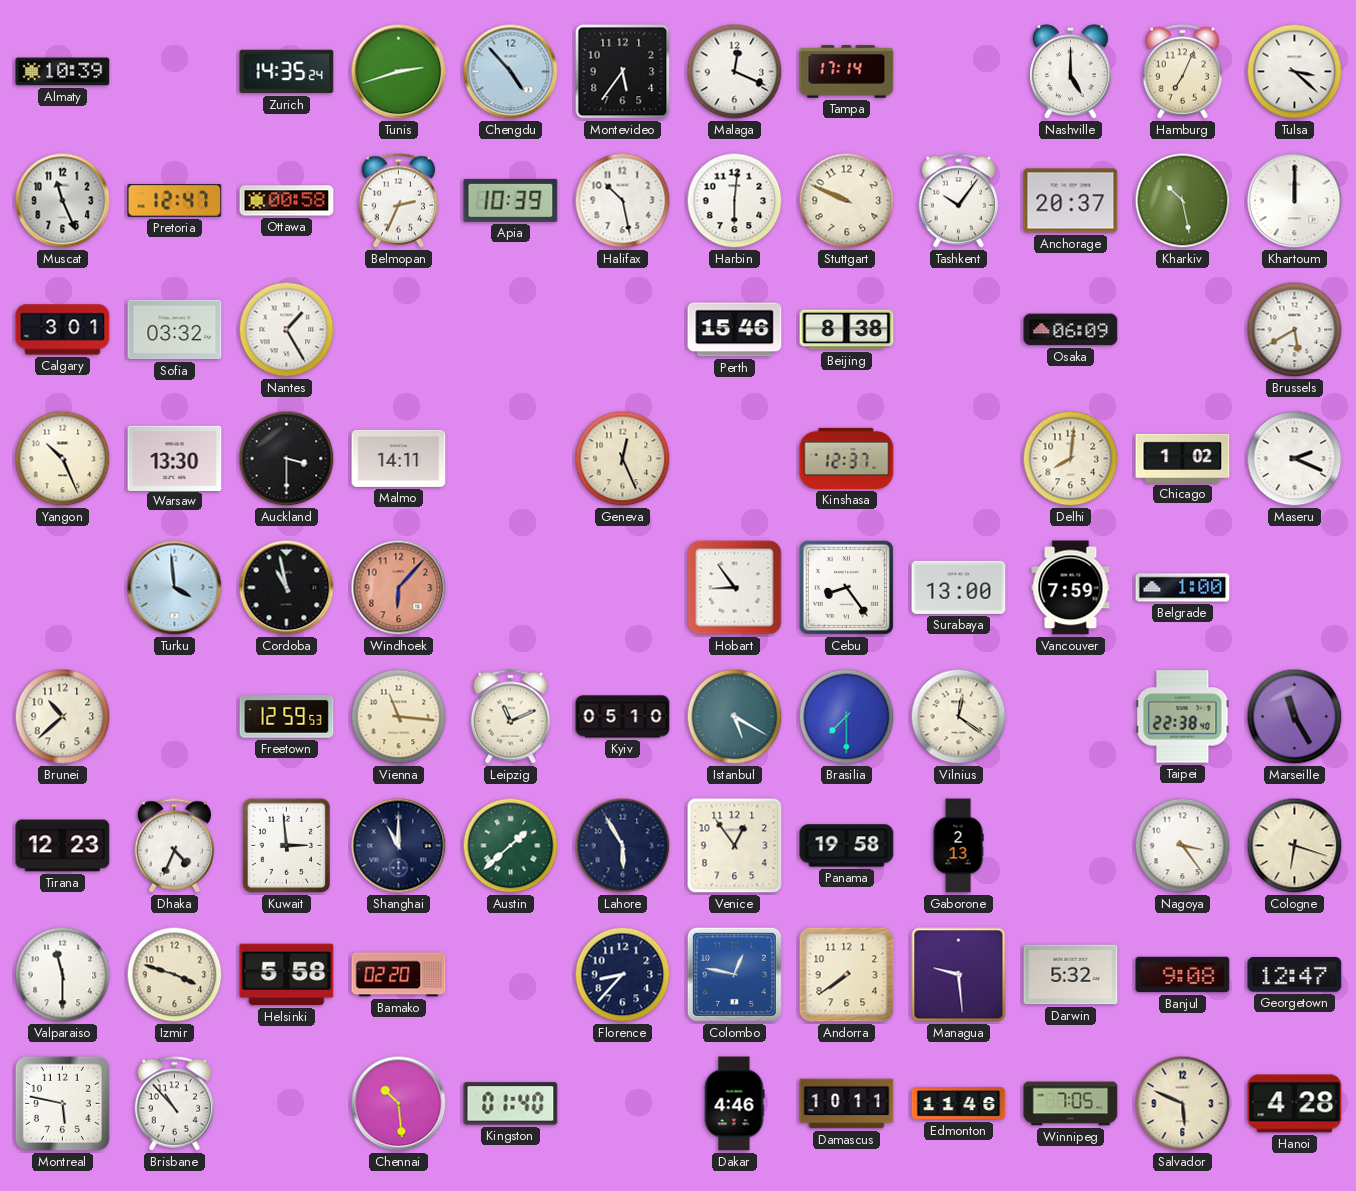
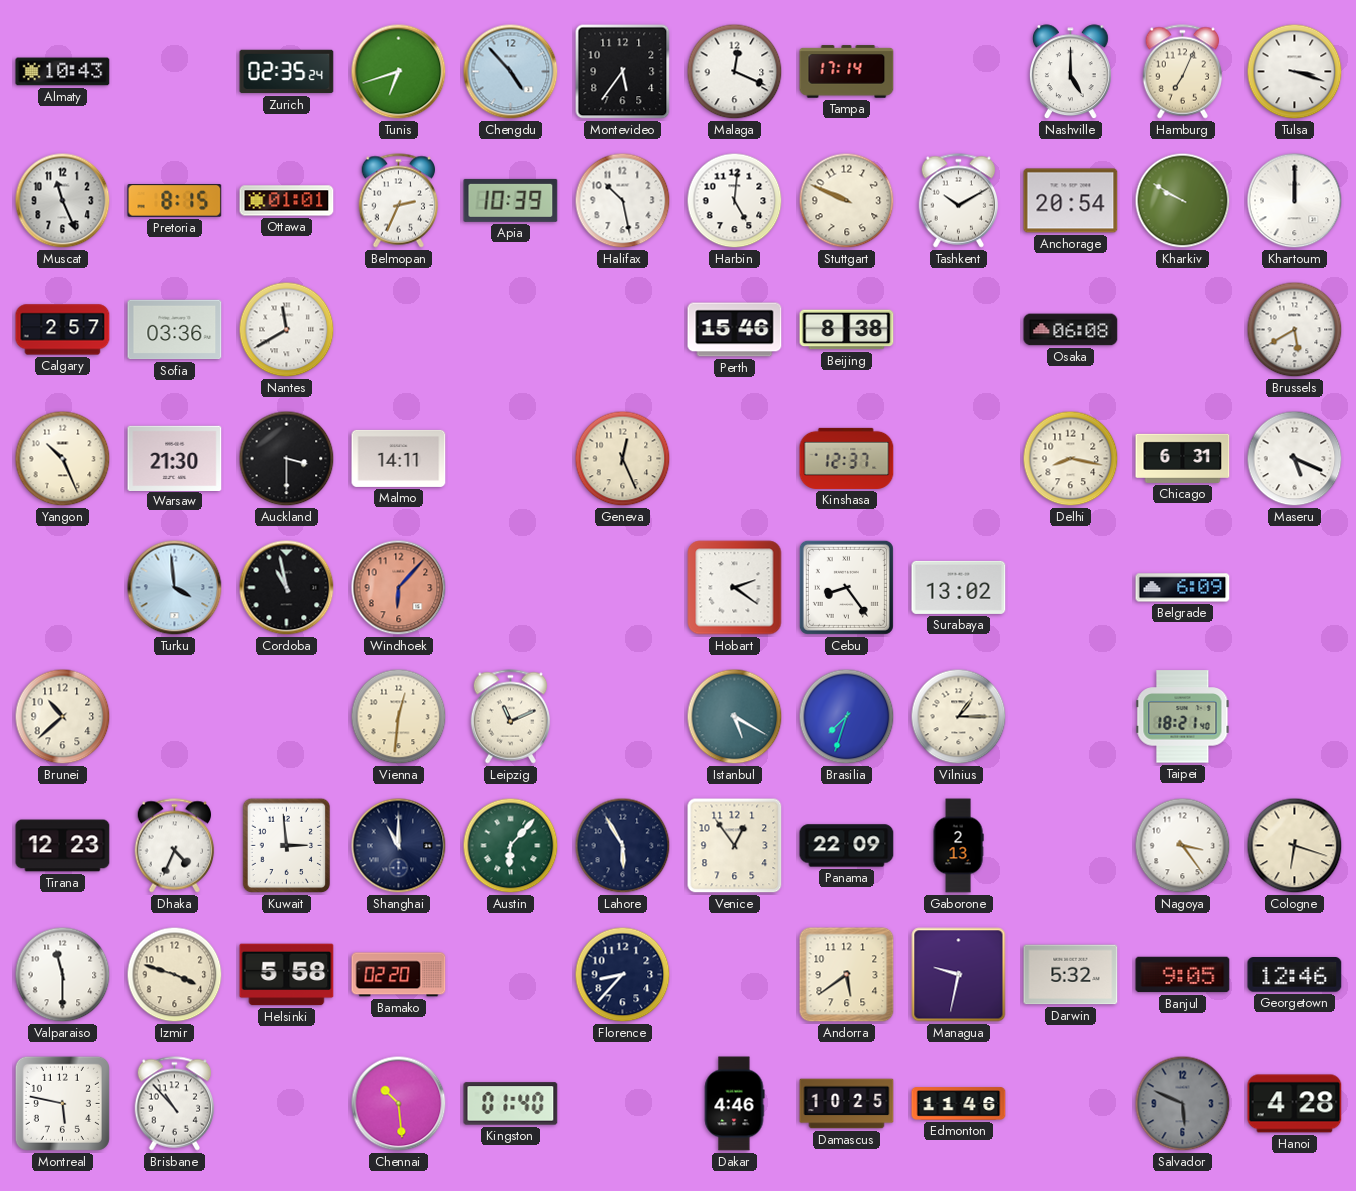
Almaty: 10:39 -> 10:43
Zurich: 14:35 -> 02:35
Tunis: 2:42 -> 6:42
Tulsa: 3:22 -> 3:18
Pretoria: 12:47 -> 8:15
Ottawa: 00:58 -> 01:01
Harbin: 6:01 -> 5:01
Tashkent: 10:06 -> 10:10
Anchorage: 20:37 -> 20:54
Kharkiv: 10:28 -> 9:50
Calgary: 3:01 -> 2:57
Sofia: 03:32 -> 03:36
Nantes: 1:25 -> 11:40
Osaka: 06:09 -> 06:08
Warsaw: 13:30 -> 21:30
Delhi: 8:01 -> 8:17
Chicago: 1:02 -> 6:31
Maseru: 2:19 -> 5:19
Hobart: 8:54 -> 2:21
Surabaya: 13:00 -> 13:02
Vancouver: 7:59 -> none
Belgrade: 1:00 -> 6:09
Freetown: 12:59 -> none
Vienna: 11:16 -> 12:31
Kyiv: 05:10 -> none
Brasilia: 7:30 -> 7:33
Vilnius: 12:21 -> 1:15
Taipei: 22:38 -> 18:21
Marseille: 11:25 -> none
Austin: 1:38 -> 6:07
Panama: 19:58 -> 22:09
Colombo: 12:47 -> none
Andorra: 7:39 -> 5:39
Managua: 9:29 -> 9:32
Banjul: 9:08 -> 9:05
Georgetown: 12:47 -> 12:46
Damascus: 10:11 -> 10:25
Winnipeg: 7:05 -> none
Salvador dial: cream -> grey
